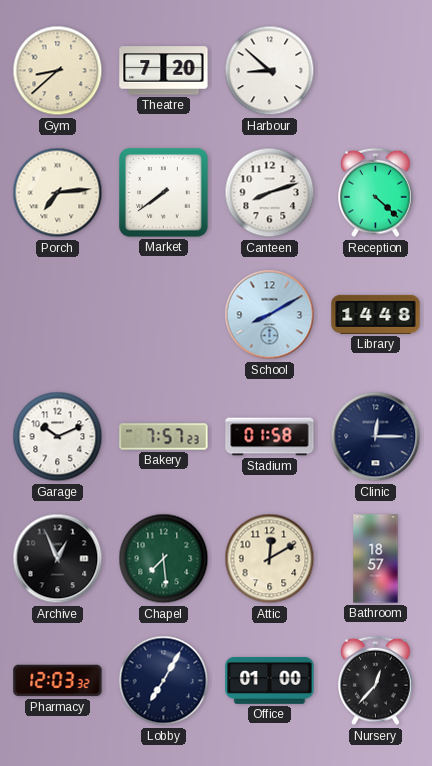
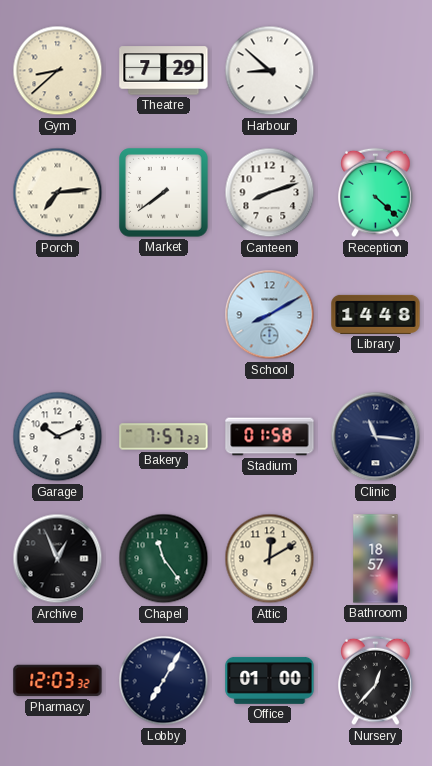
Theatre: 7:20 -> 7:29
Clinic: 12:15 -> 11:16
Chapel: 7:29 -> 11:24
